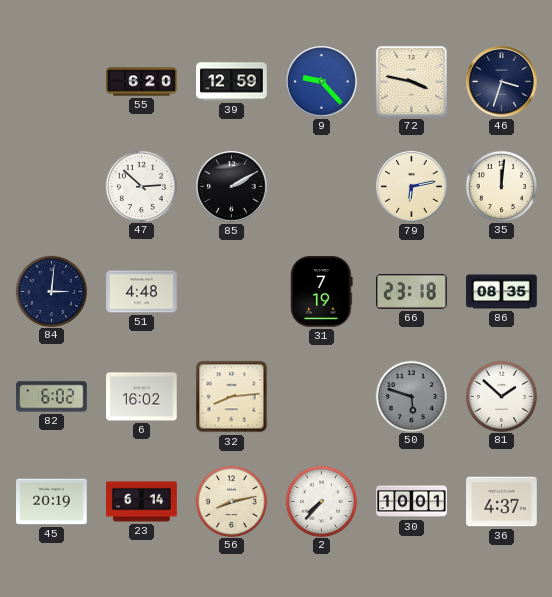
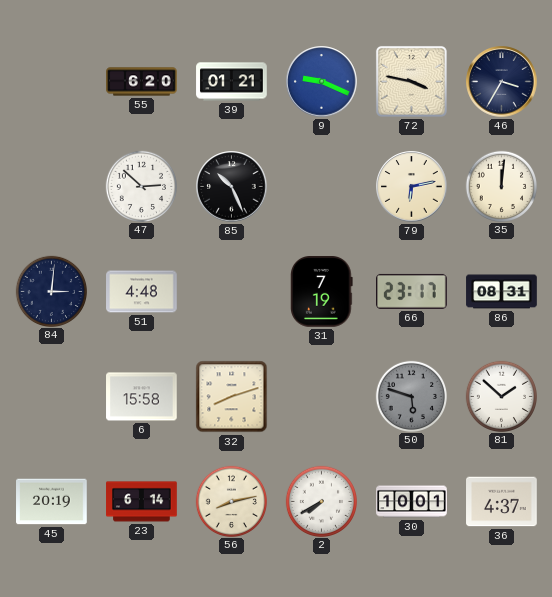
39: 12:59 -> 01:21
9: 9:23 -> 9:19
46: 3:33 -> 3:35
85: 2:10 -> 10:26
66: 23:18 -> 23:17
86: 08:35 -> 08:31
82: 6:02 -> none
6: 16:02 -> 15:58
32: 8:14 -> 8:12
2: 7:37 -> 7:40
